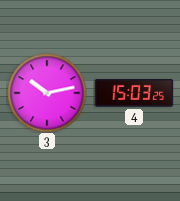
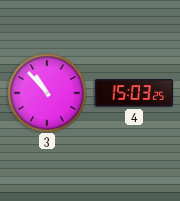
3: 10:13 -> 10:53
